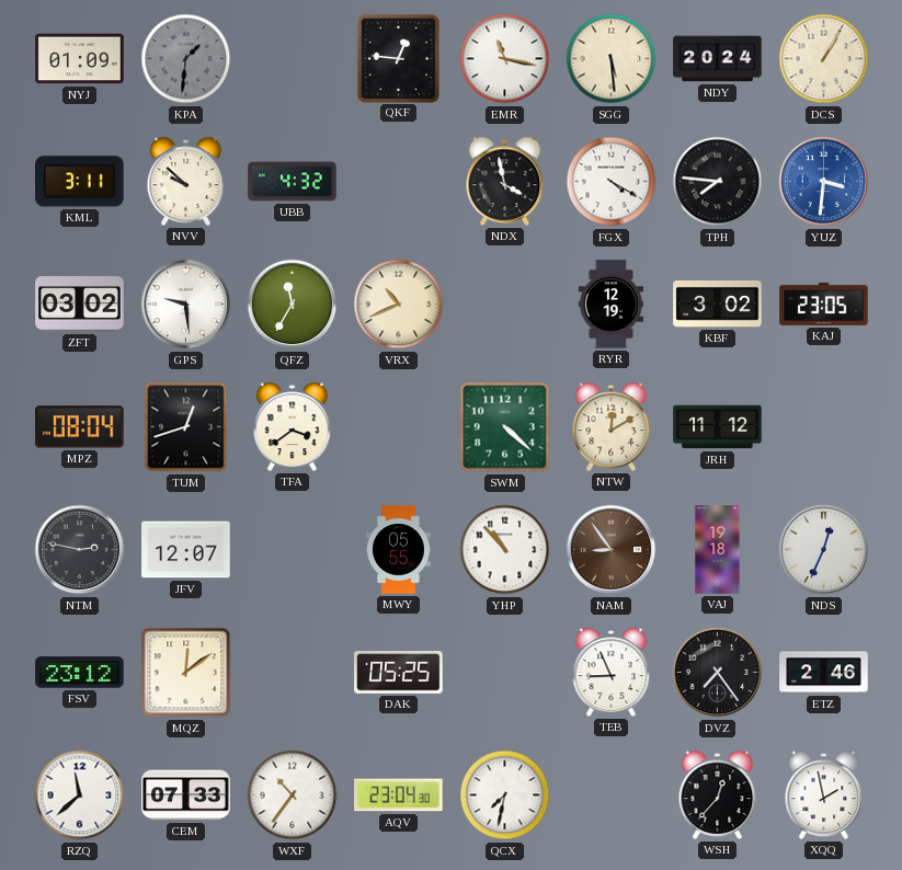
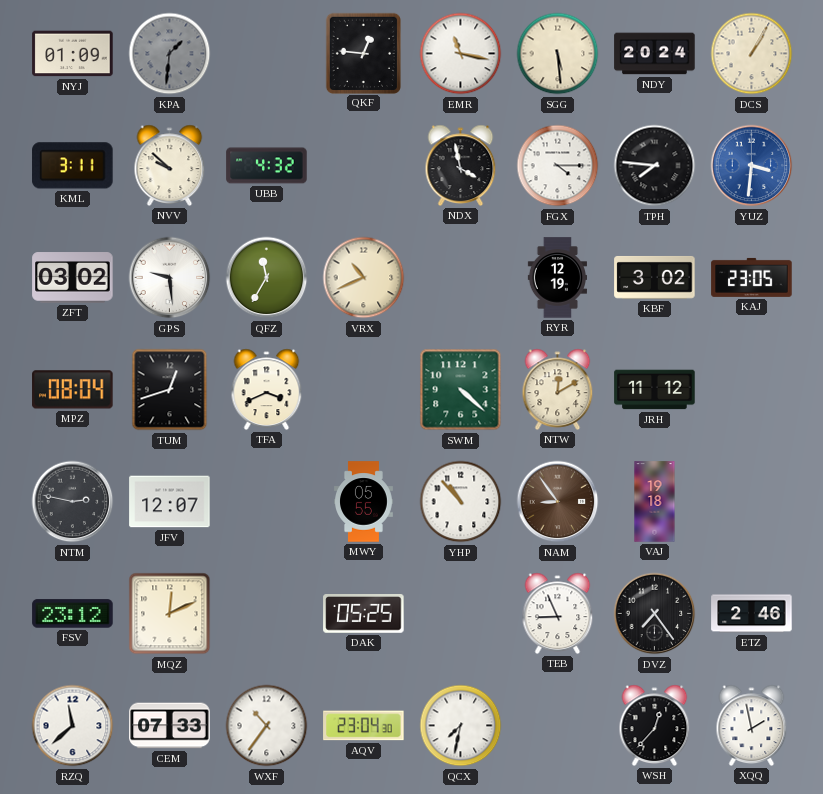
FGX: 4:20 -> 4:15
TFA: 3:39 -> 3:41
NDS: 12:34 -> none
MQZ: 12:09 -> 12:11
